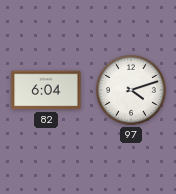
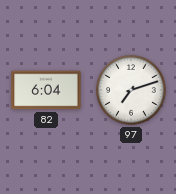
97: 4:12 -> 7:12
